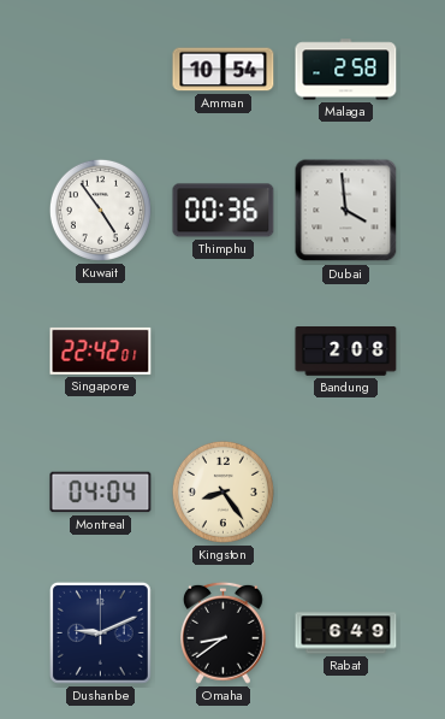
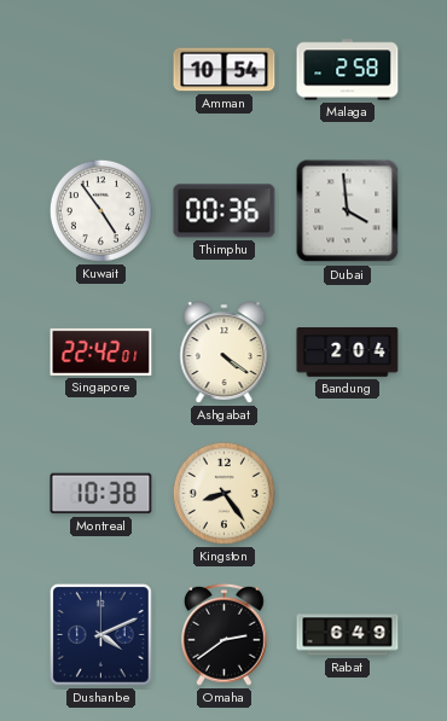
Ashgabat: none -> 4:21
Bandung: 2:08 -> 2:04
Montreal: 04:04 -> 10:38
Dushanbe: 9:11 -> 4:11
Omaha: 8:39 -> 2:39
